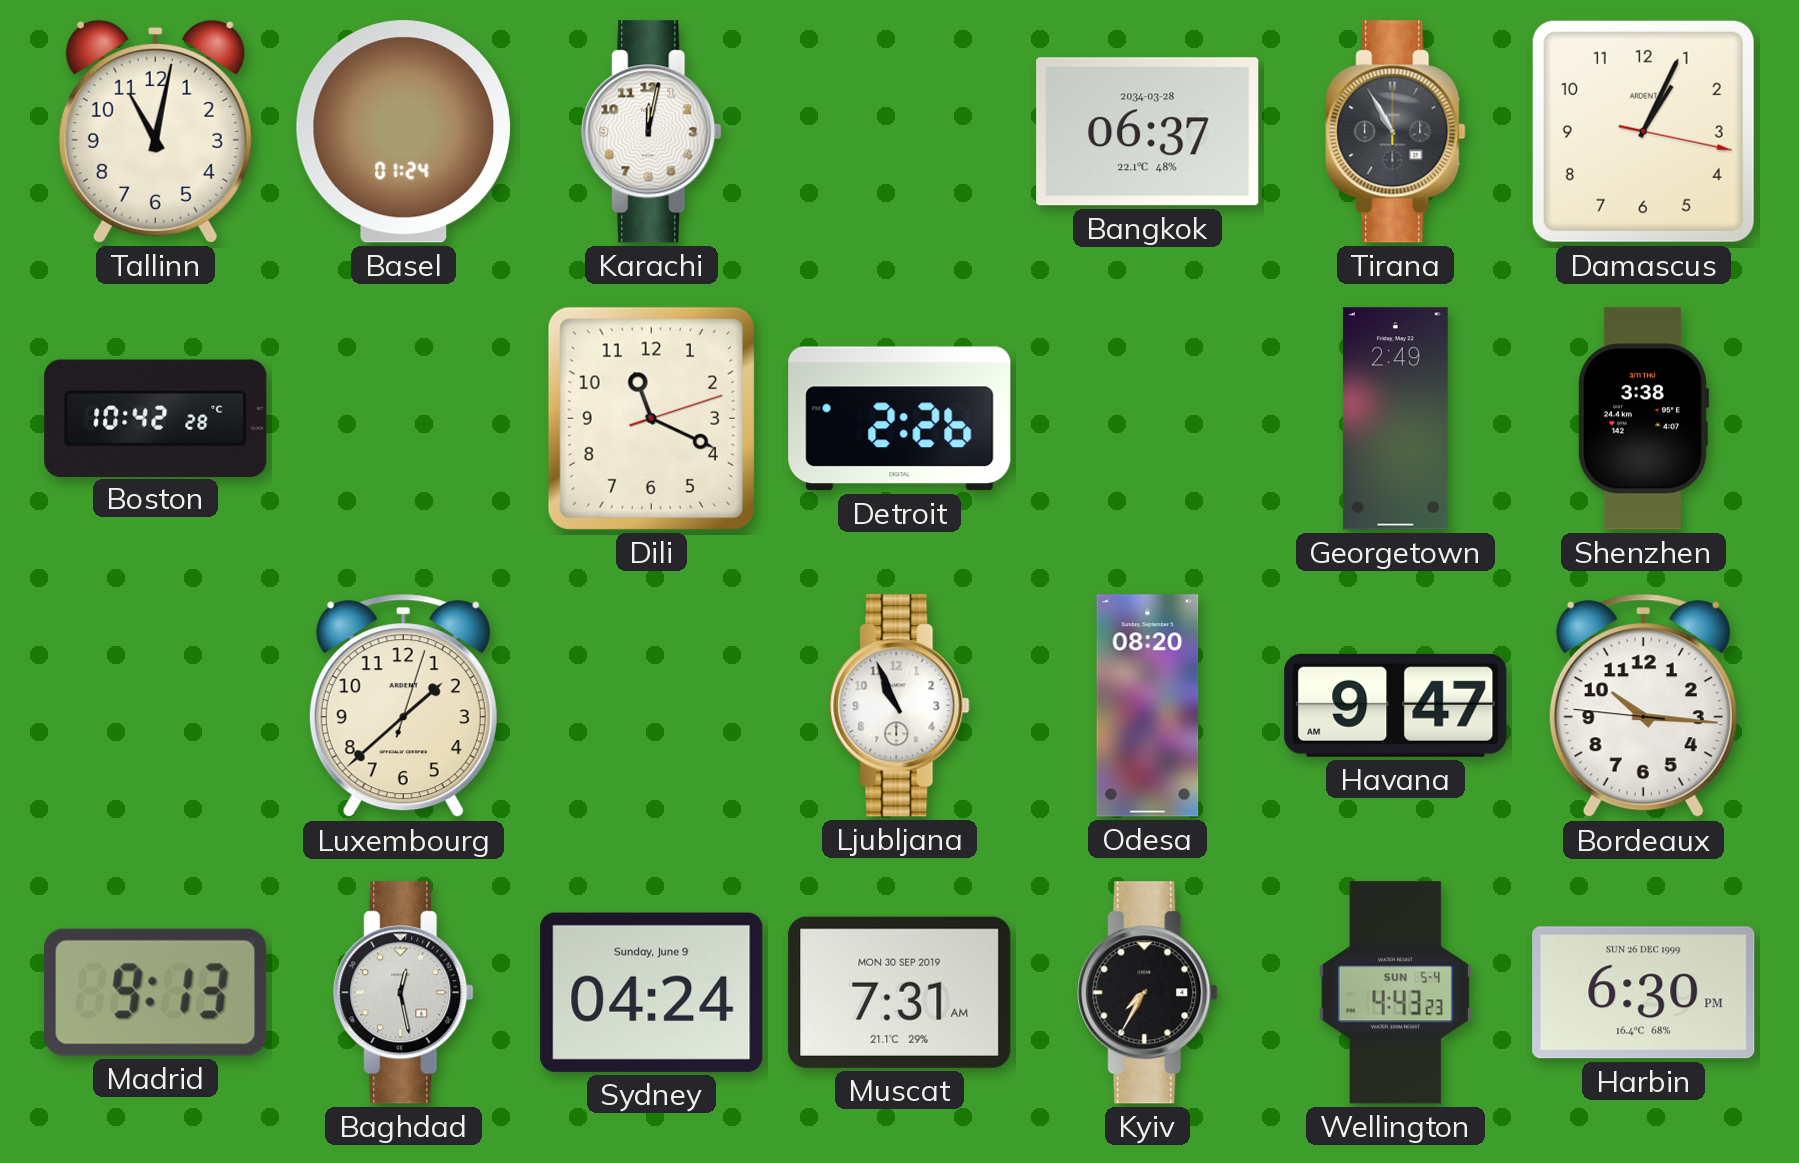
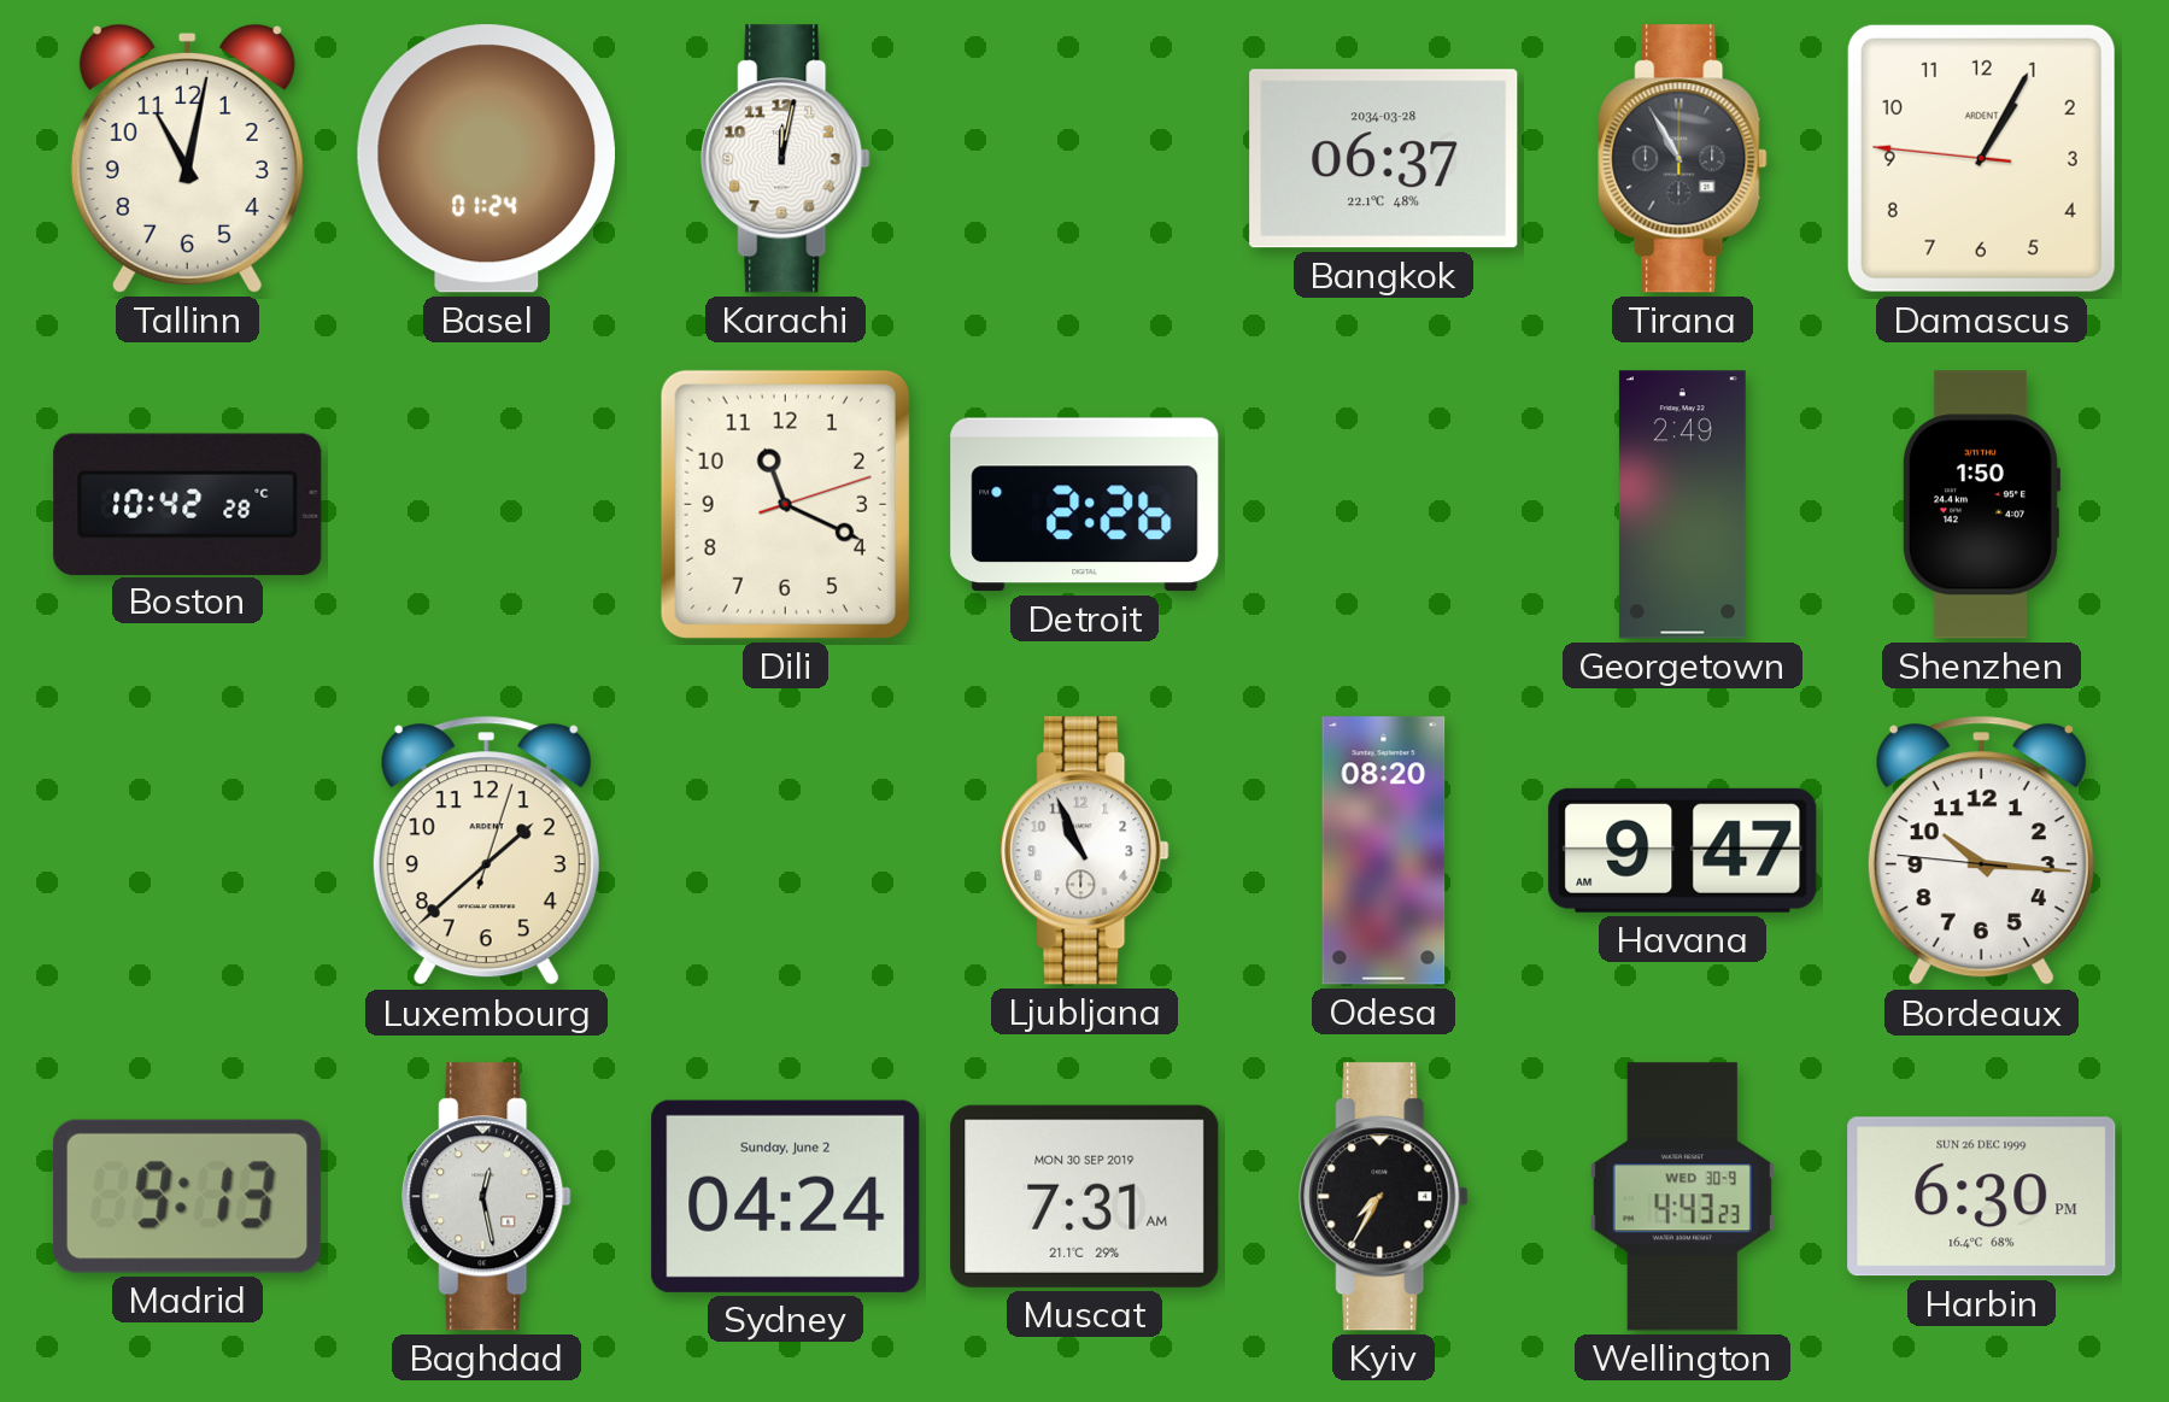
Damascus: 1:04:17 -> 1:04:46
Shenzhen: 3:38 -> 1:50
Sydney date: Sunday, June 9 -> Sunday, June 2
Wellington date: SUN 5-4 -> WED 30-9
